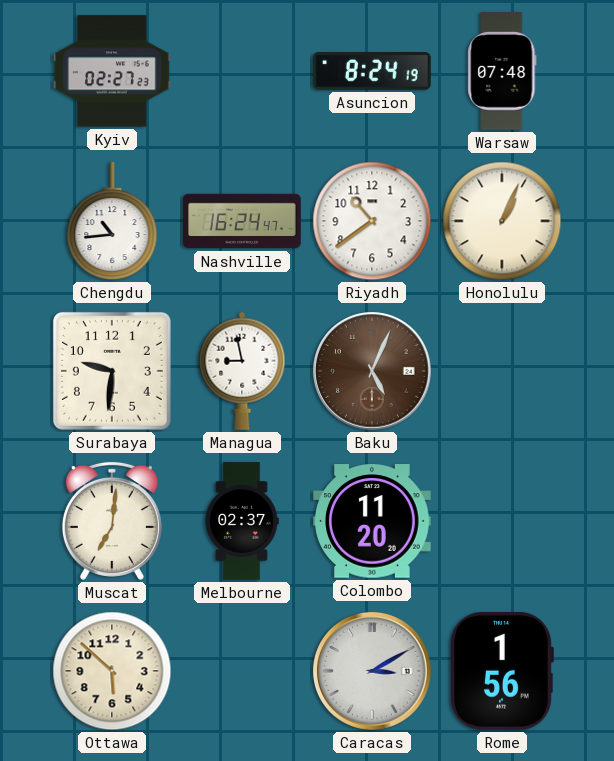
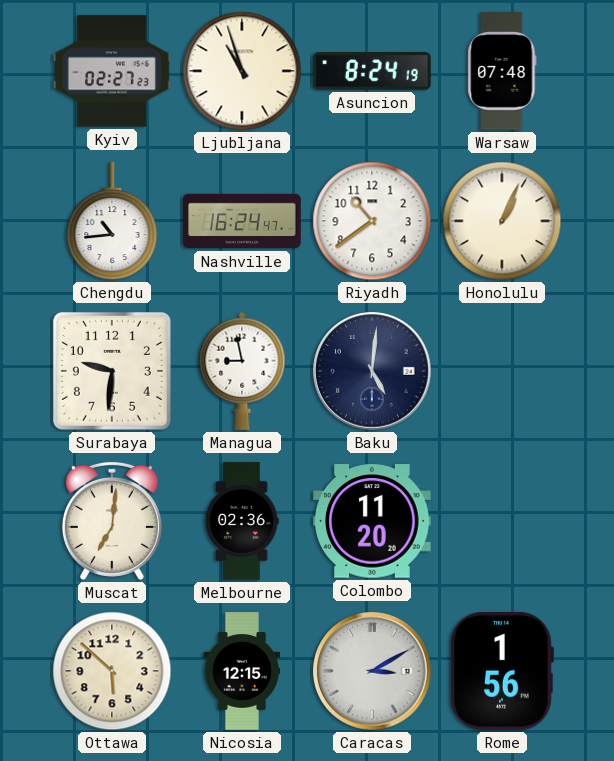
Ljubljana: none -> 10:57
Baku: 5:04 -> 5:01
Baku dial: brown -> navy
Melbourne: 02:37 -> 02:36
Nicosia: none -> 12:15
